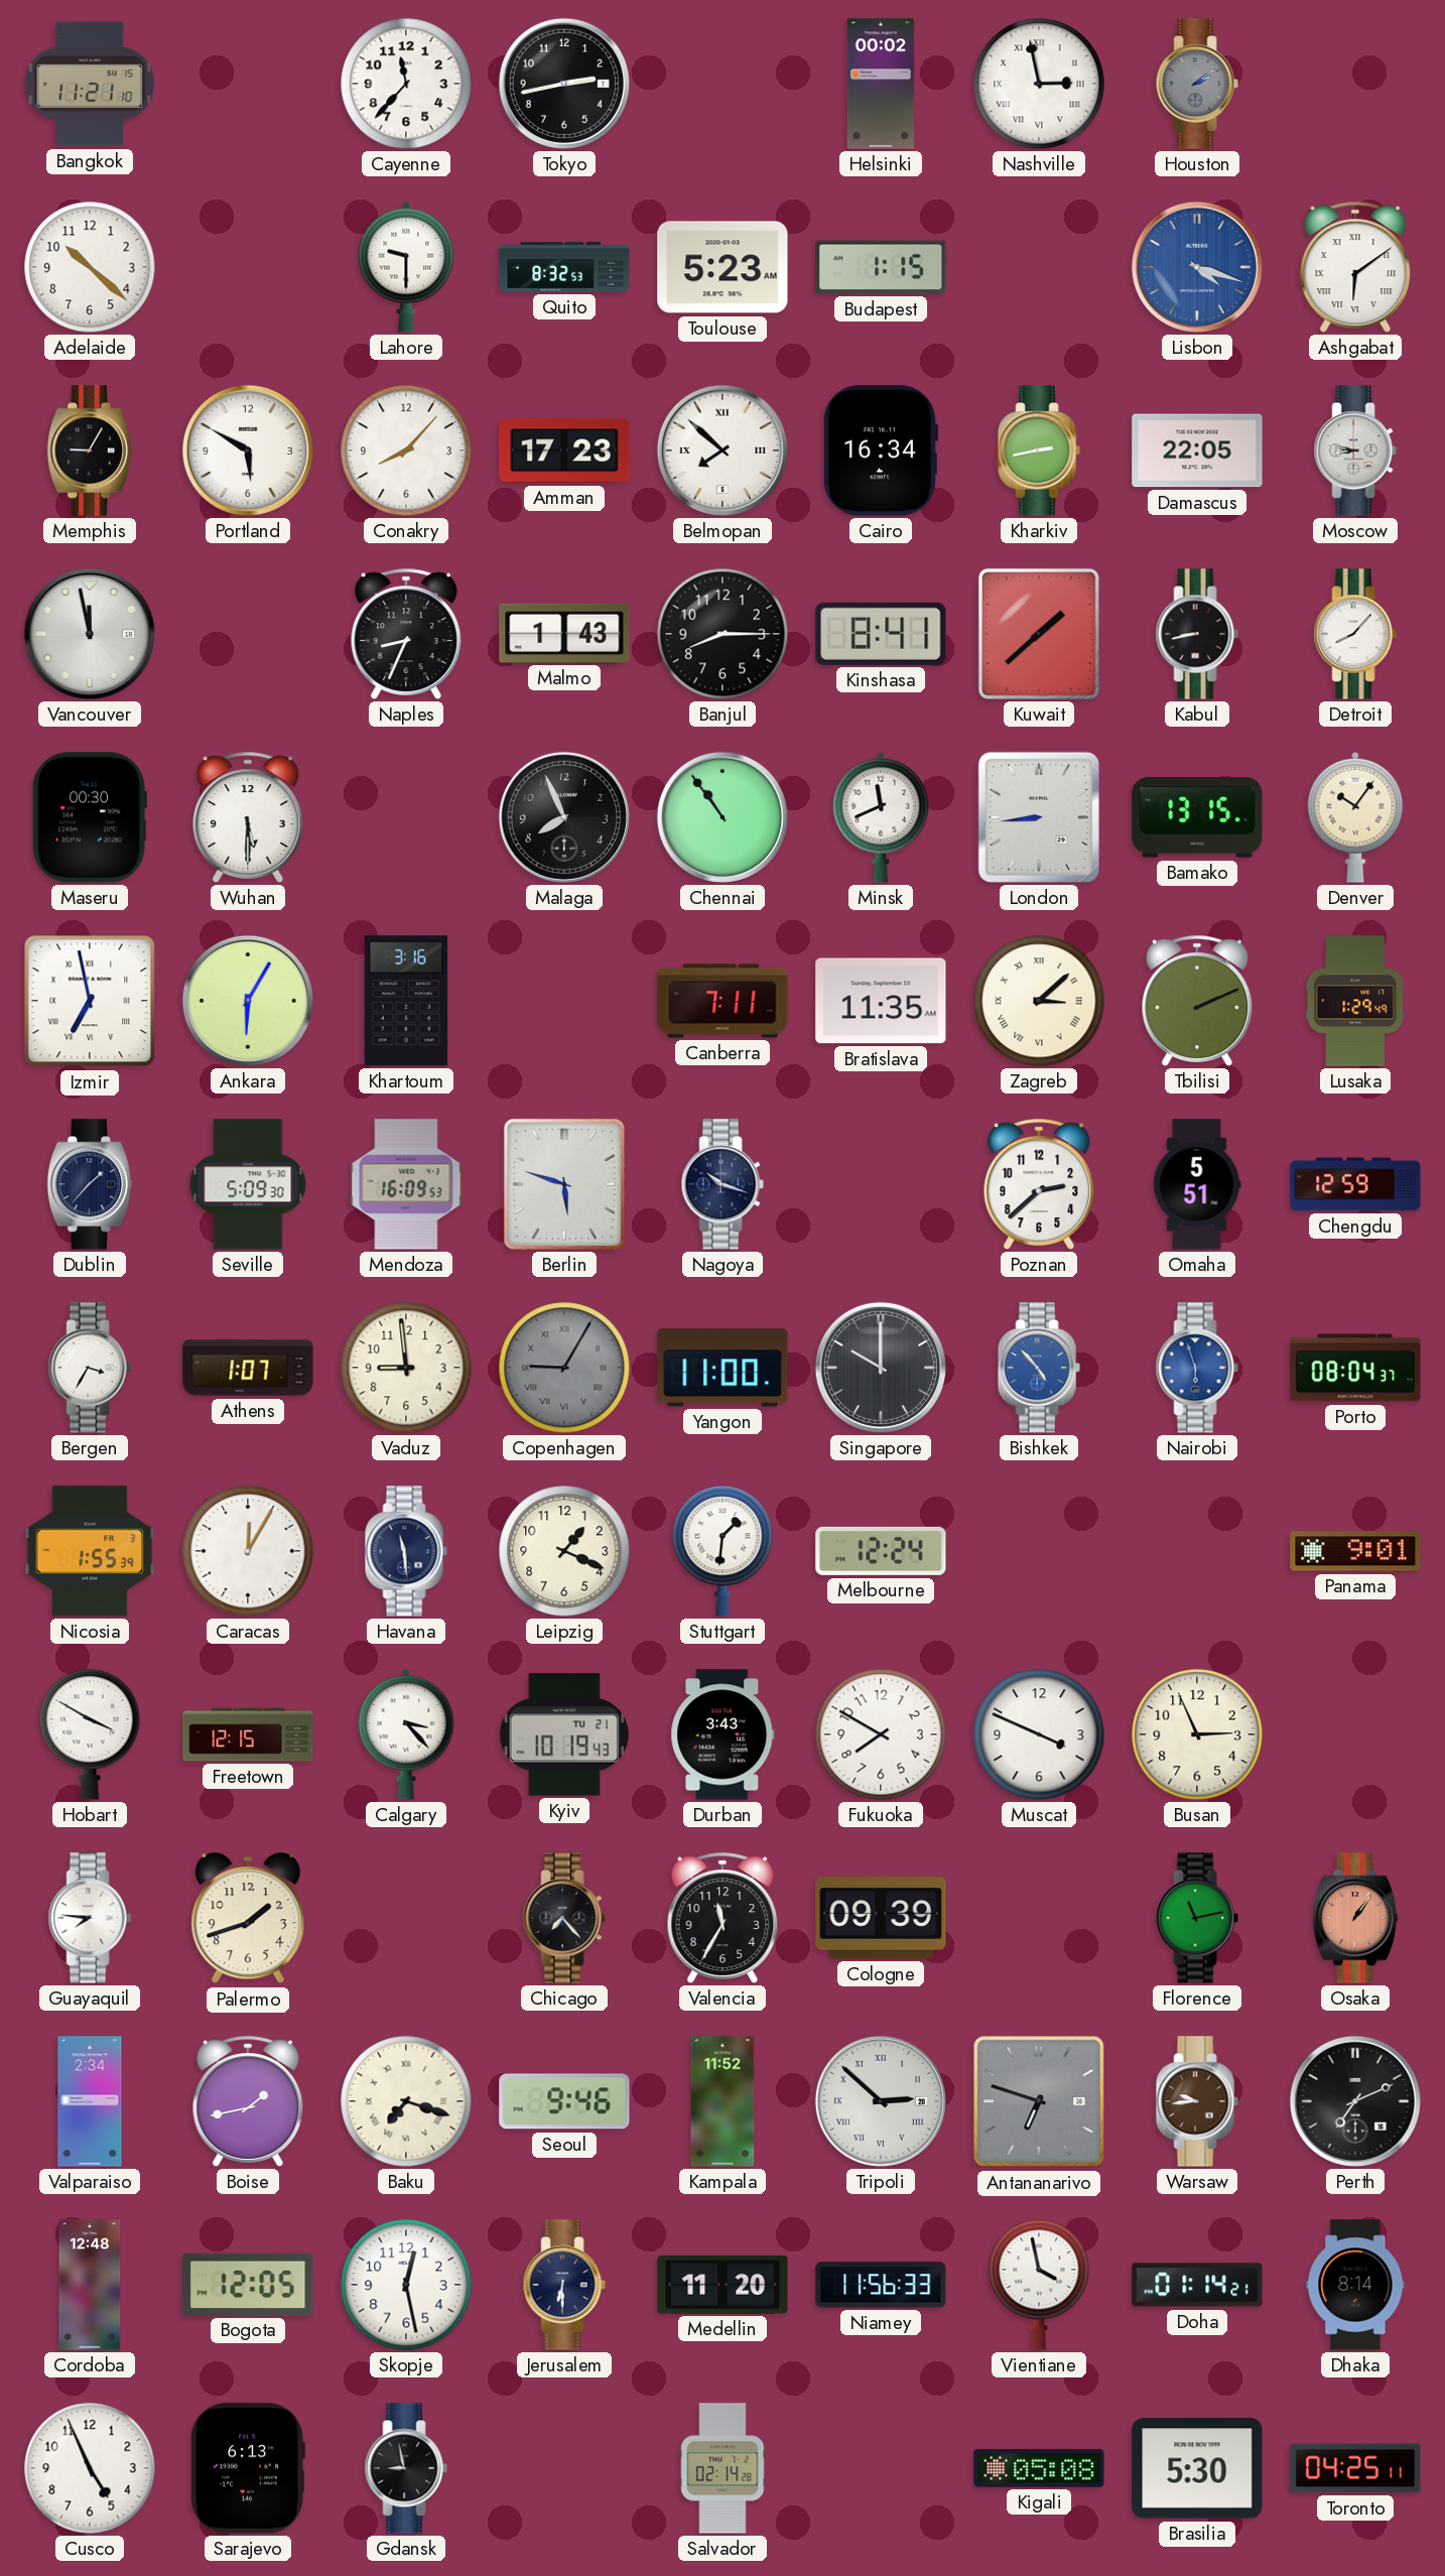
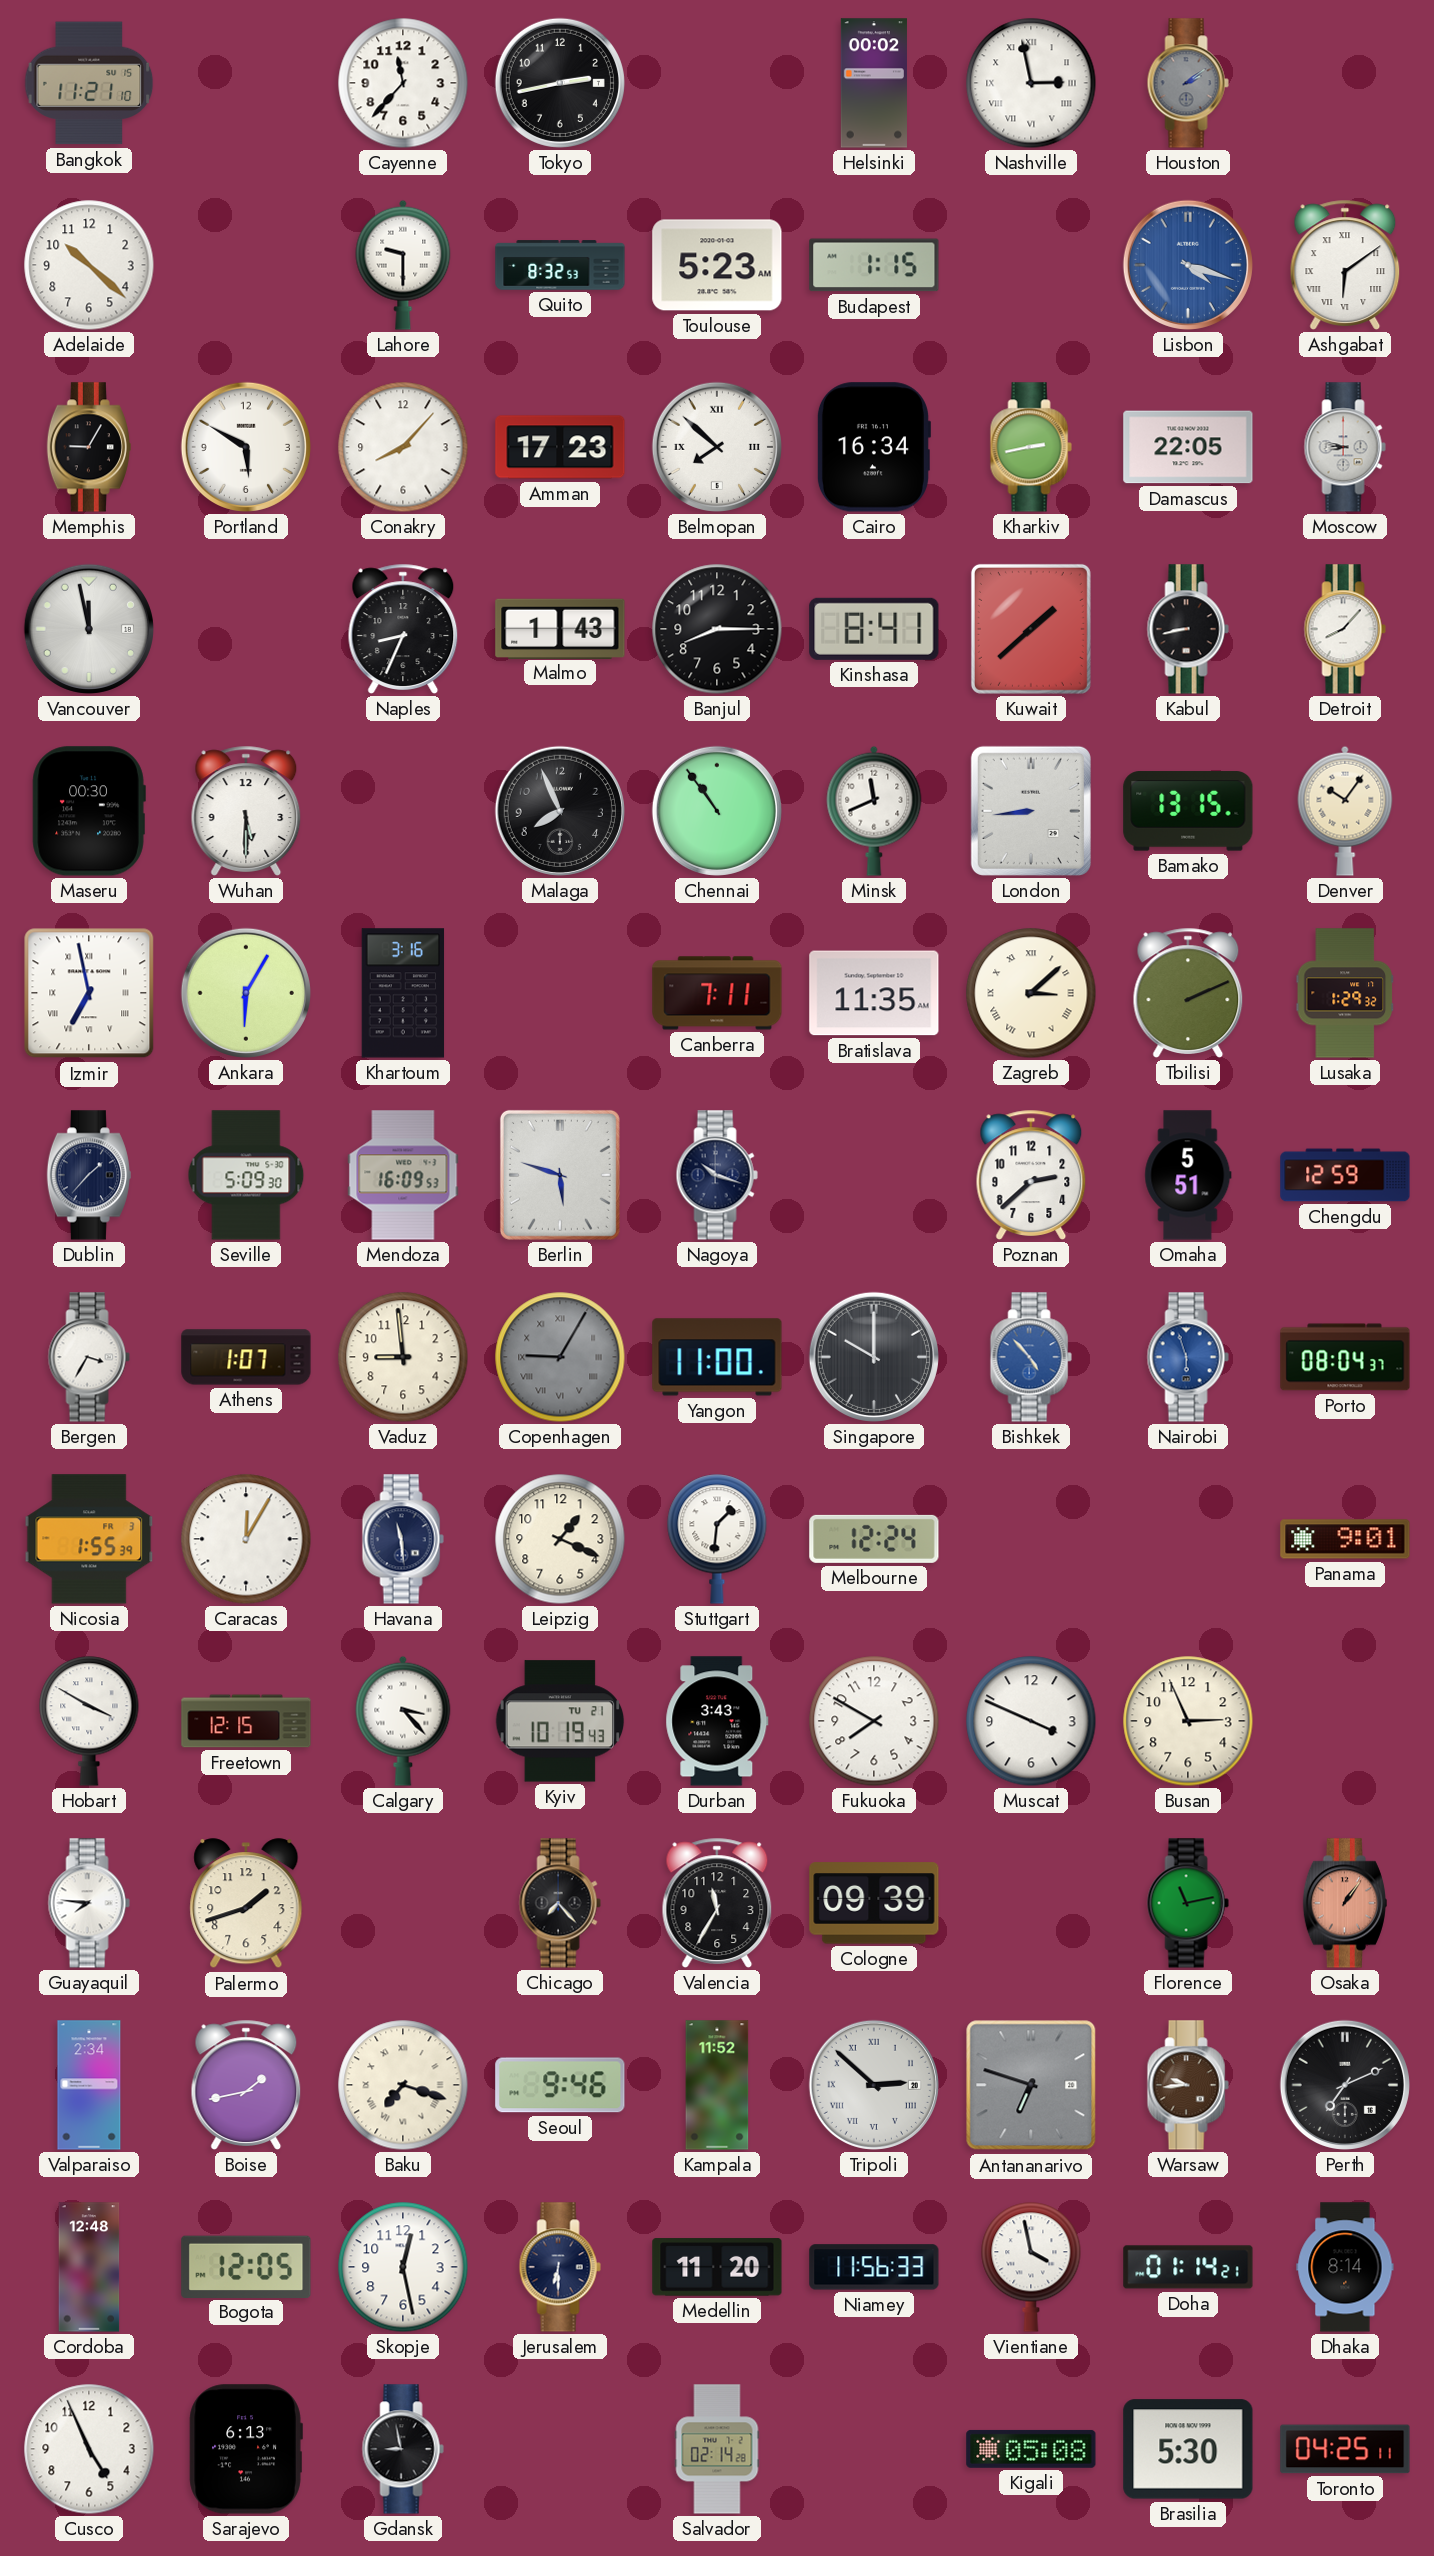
Lusaka: 1:29:49 -> 1:29:32
